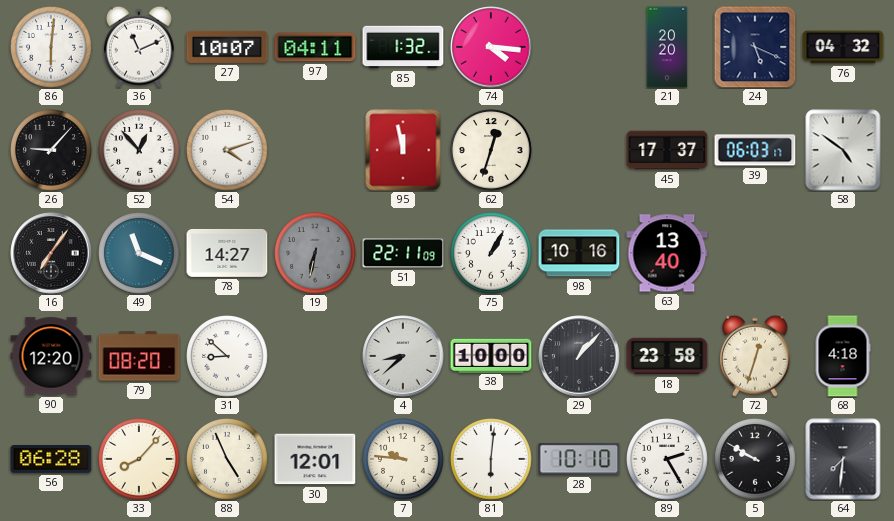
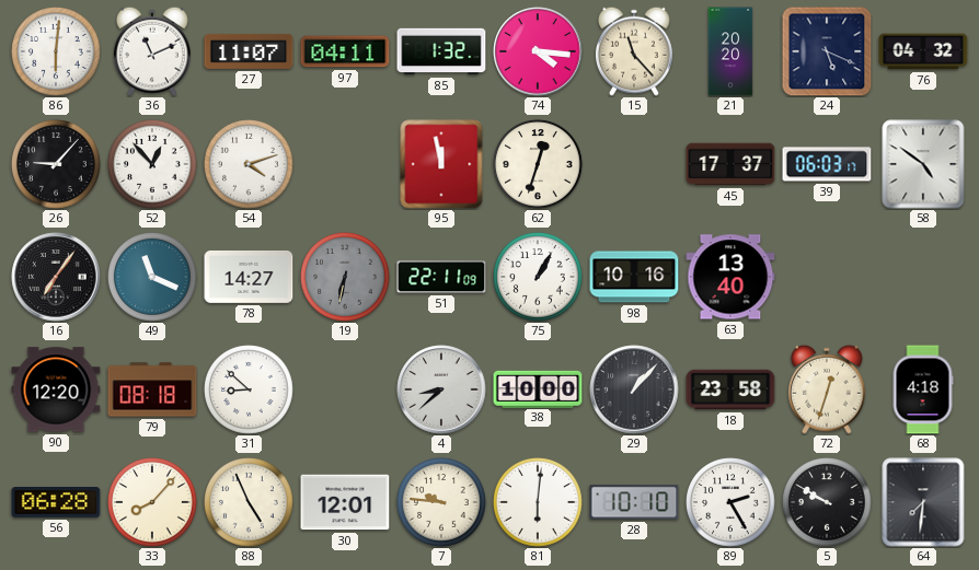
27: 10:07 -> 11:07
15: none -> 11:23
79: 08:20 -> 08:18
